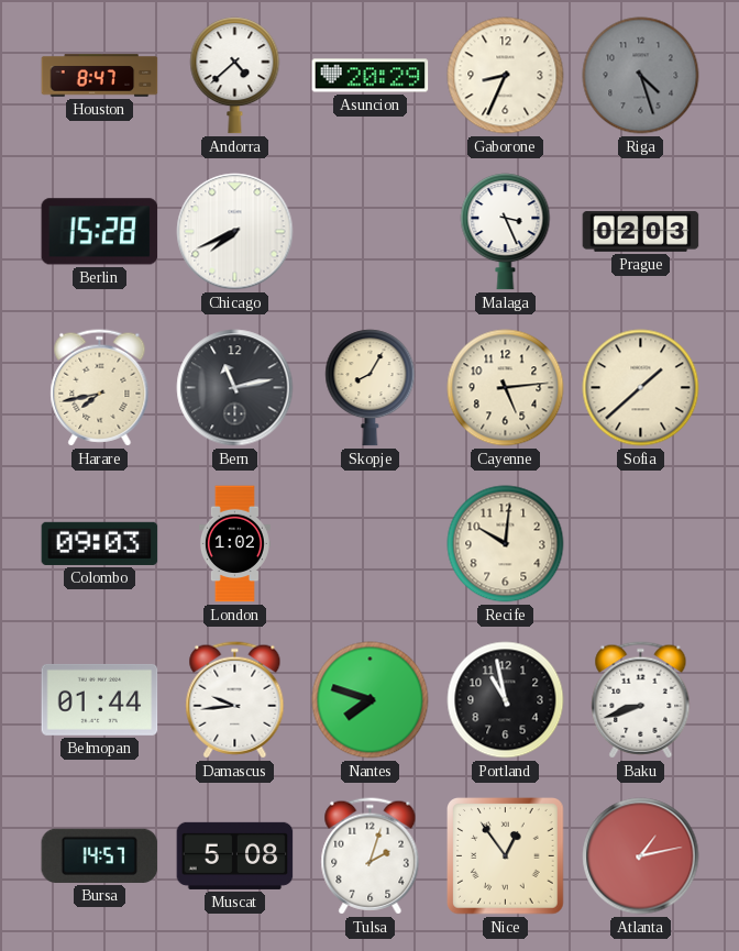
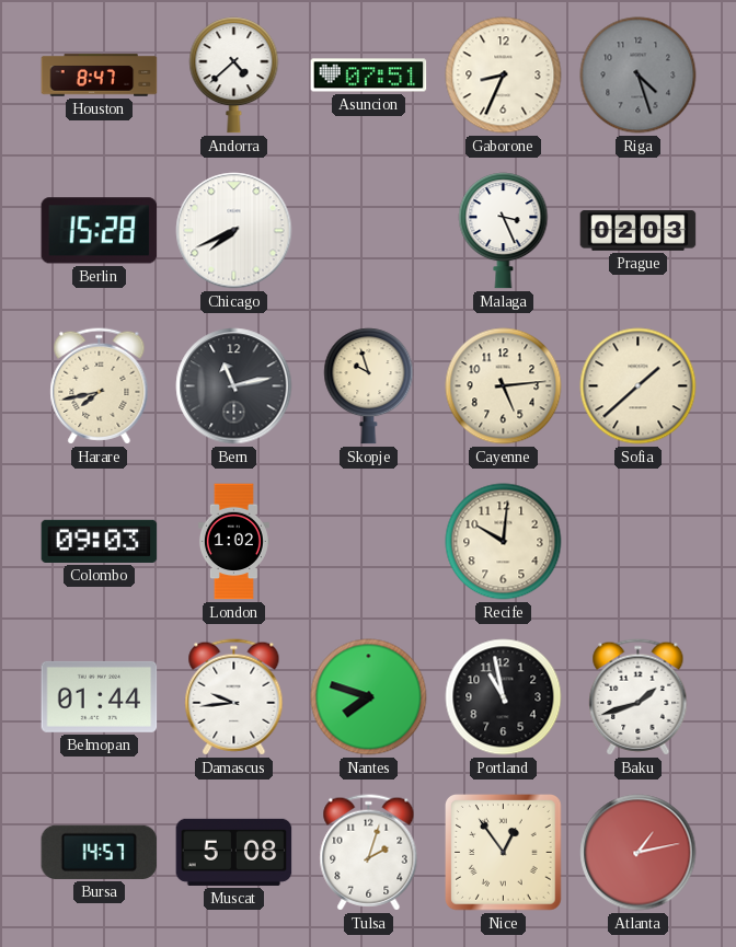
Asuncion: 20:29 -> 07:51
Skopje: 8:05 -> 9:57
Baku: 8:42 -> 1:42
